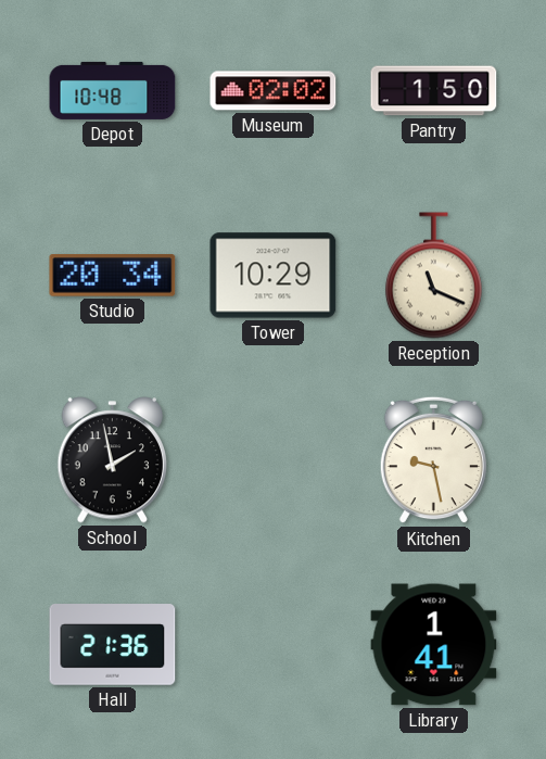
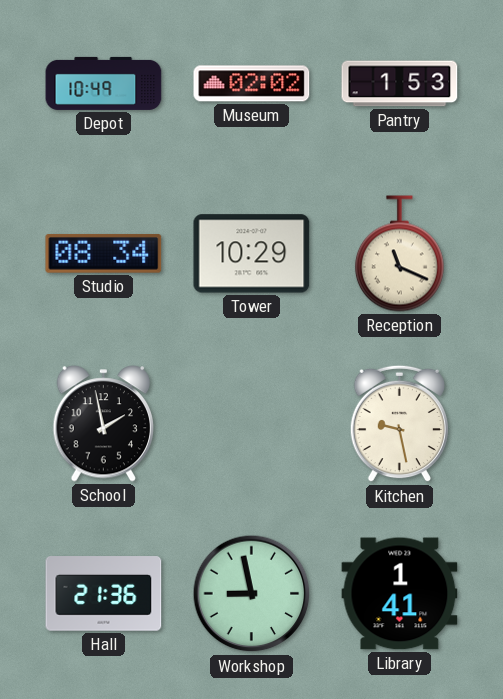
Depot: 10:48 -> 10:49
Pantry: 1:50 -> 1:53
Studio: 20:34 -> 08:34
Workshop: none -> 8:58
